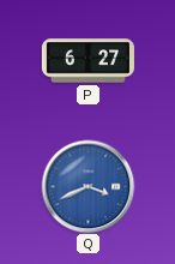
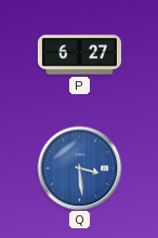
Q: 3:41 -> 3:29
